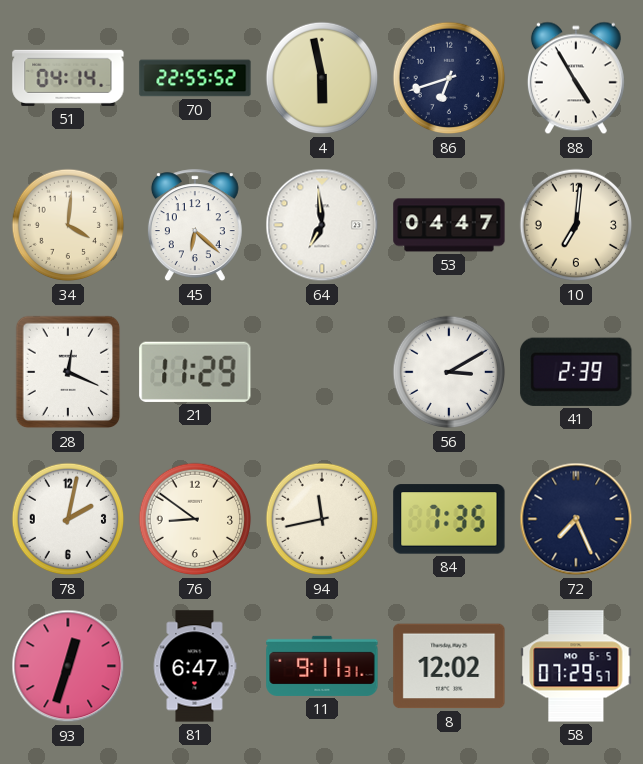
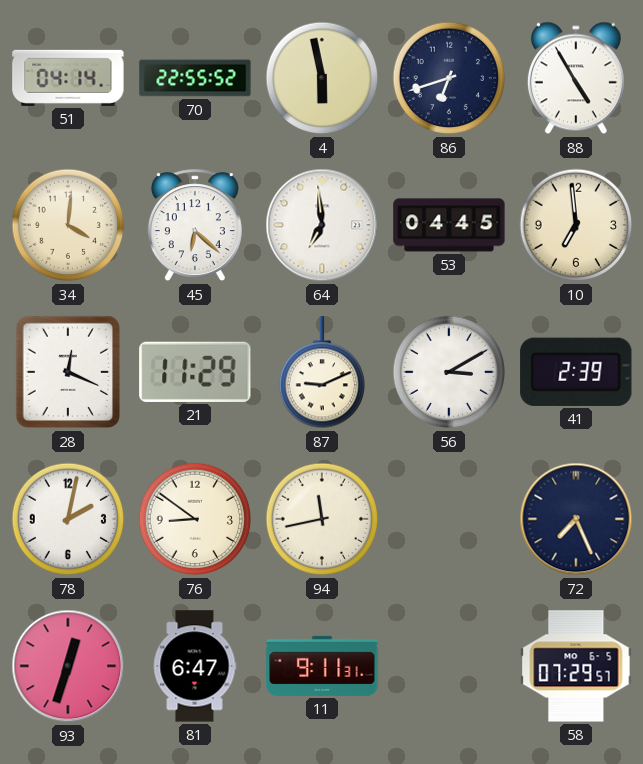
53: 04:47 -> 04:45
10: 7:01 -> 6:59
87: none -> 9:11
84: 7:35 -> none
8: 12:02 -> none
